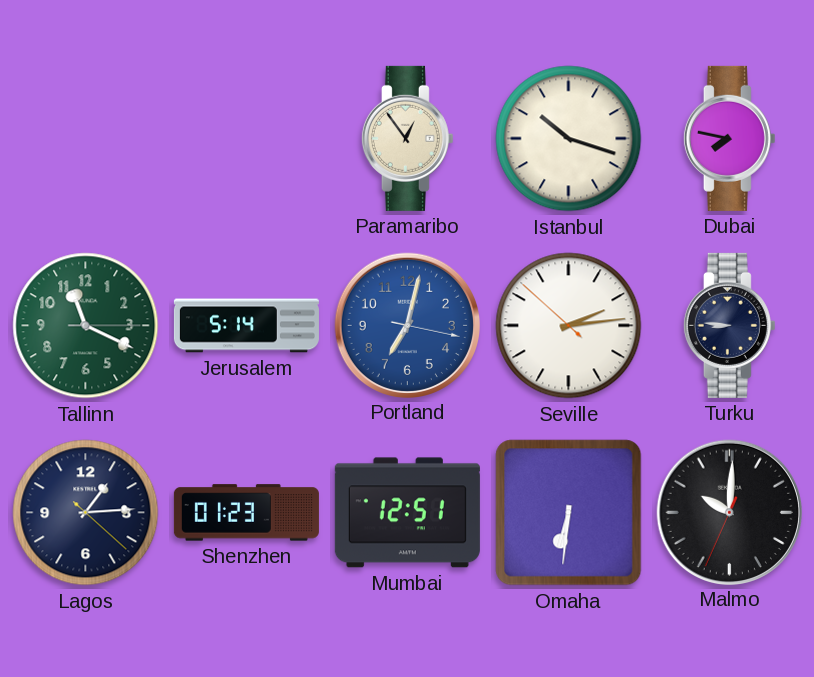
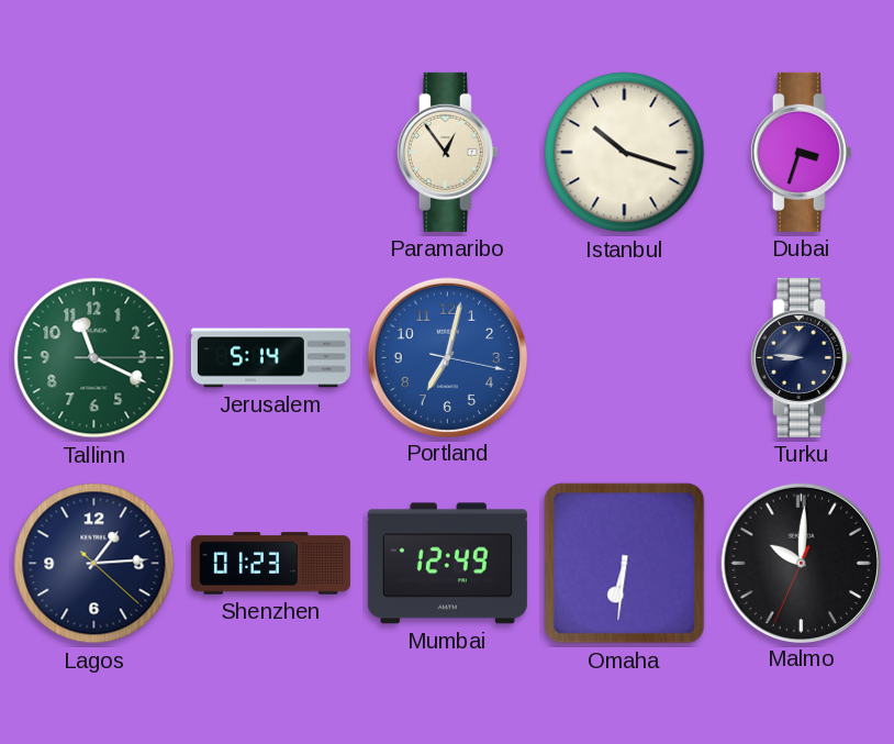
Dubai: 7:47 -> 3:33
Seville: 2:13 -> none
Mumbai: 12:51 -> 12:49
